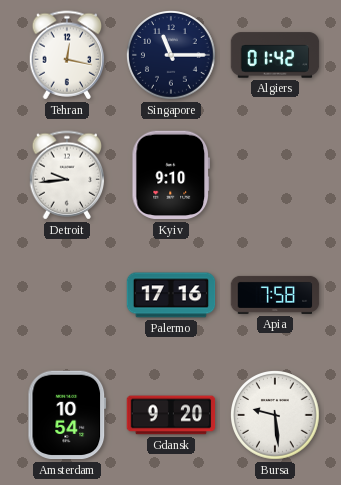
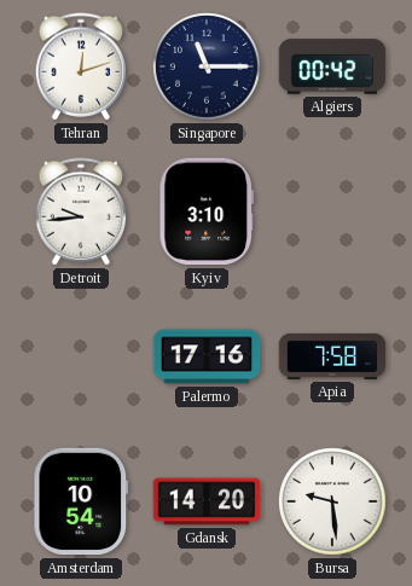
Tehran: 12:17 -> 12:12
Algiers: 01:42 -> 00:42
Kyiv: 9:10 -> 3:10
Gdansk: 9:20 -> 14:20
